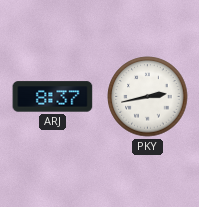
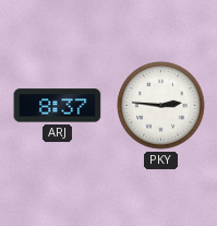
PKY: 2:43 -> 2:46
